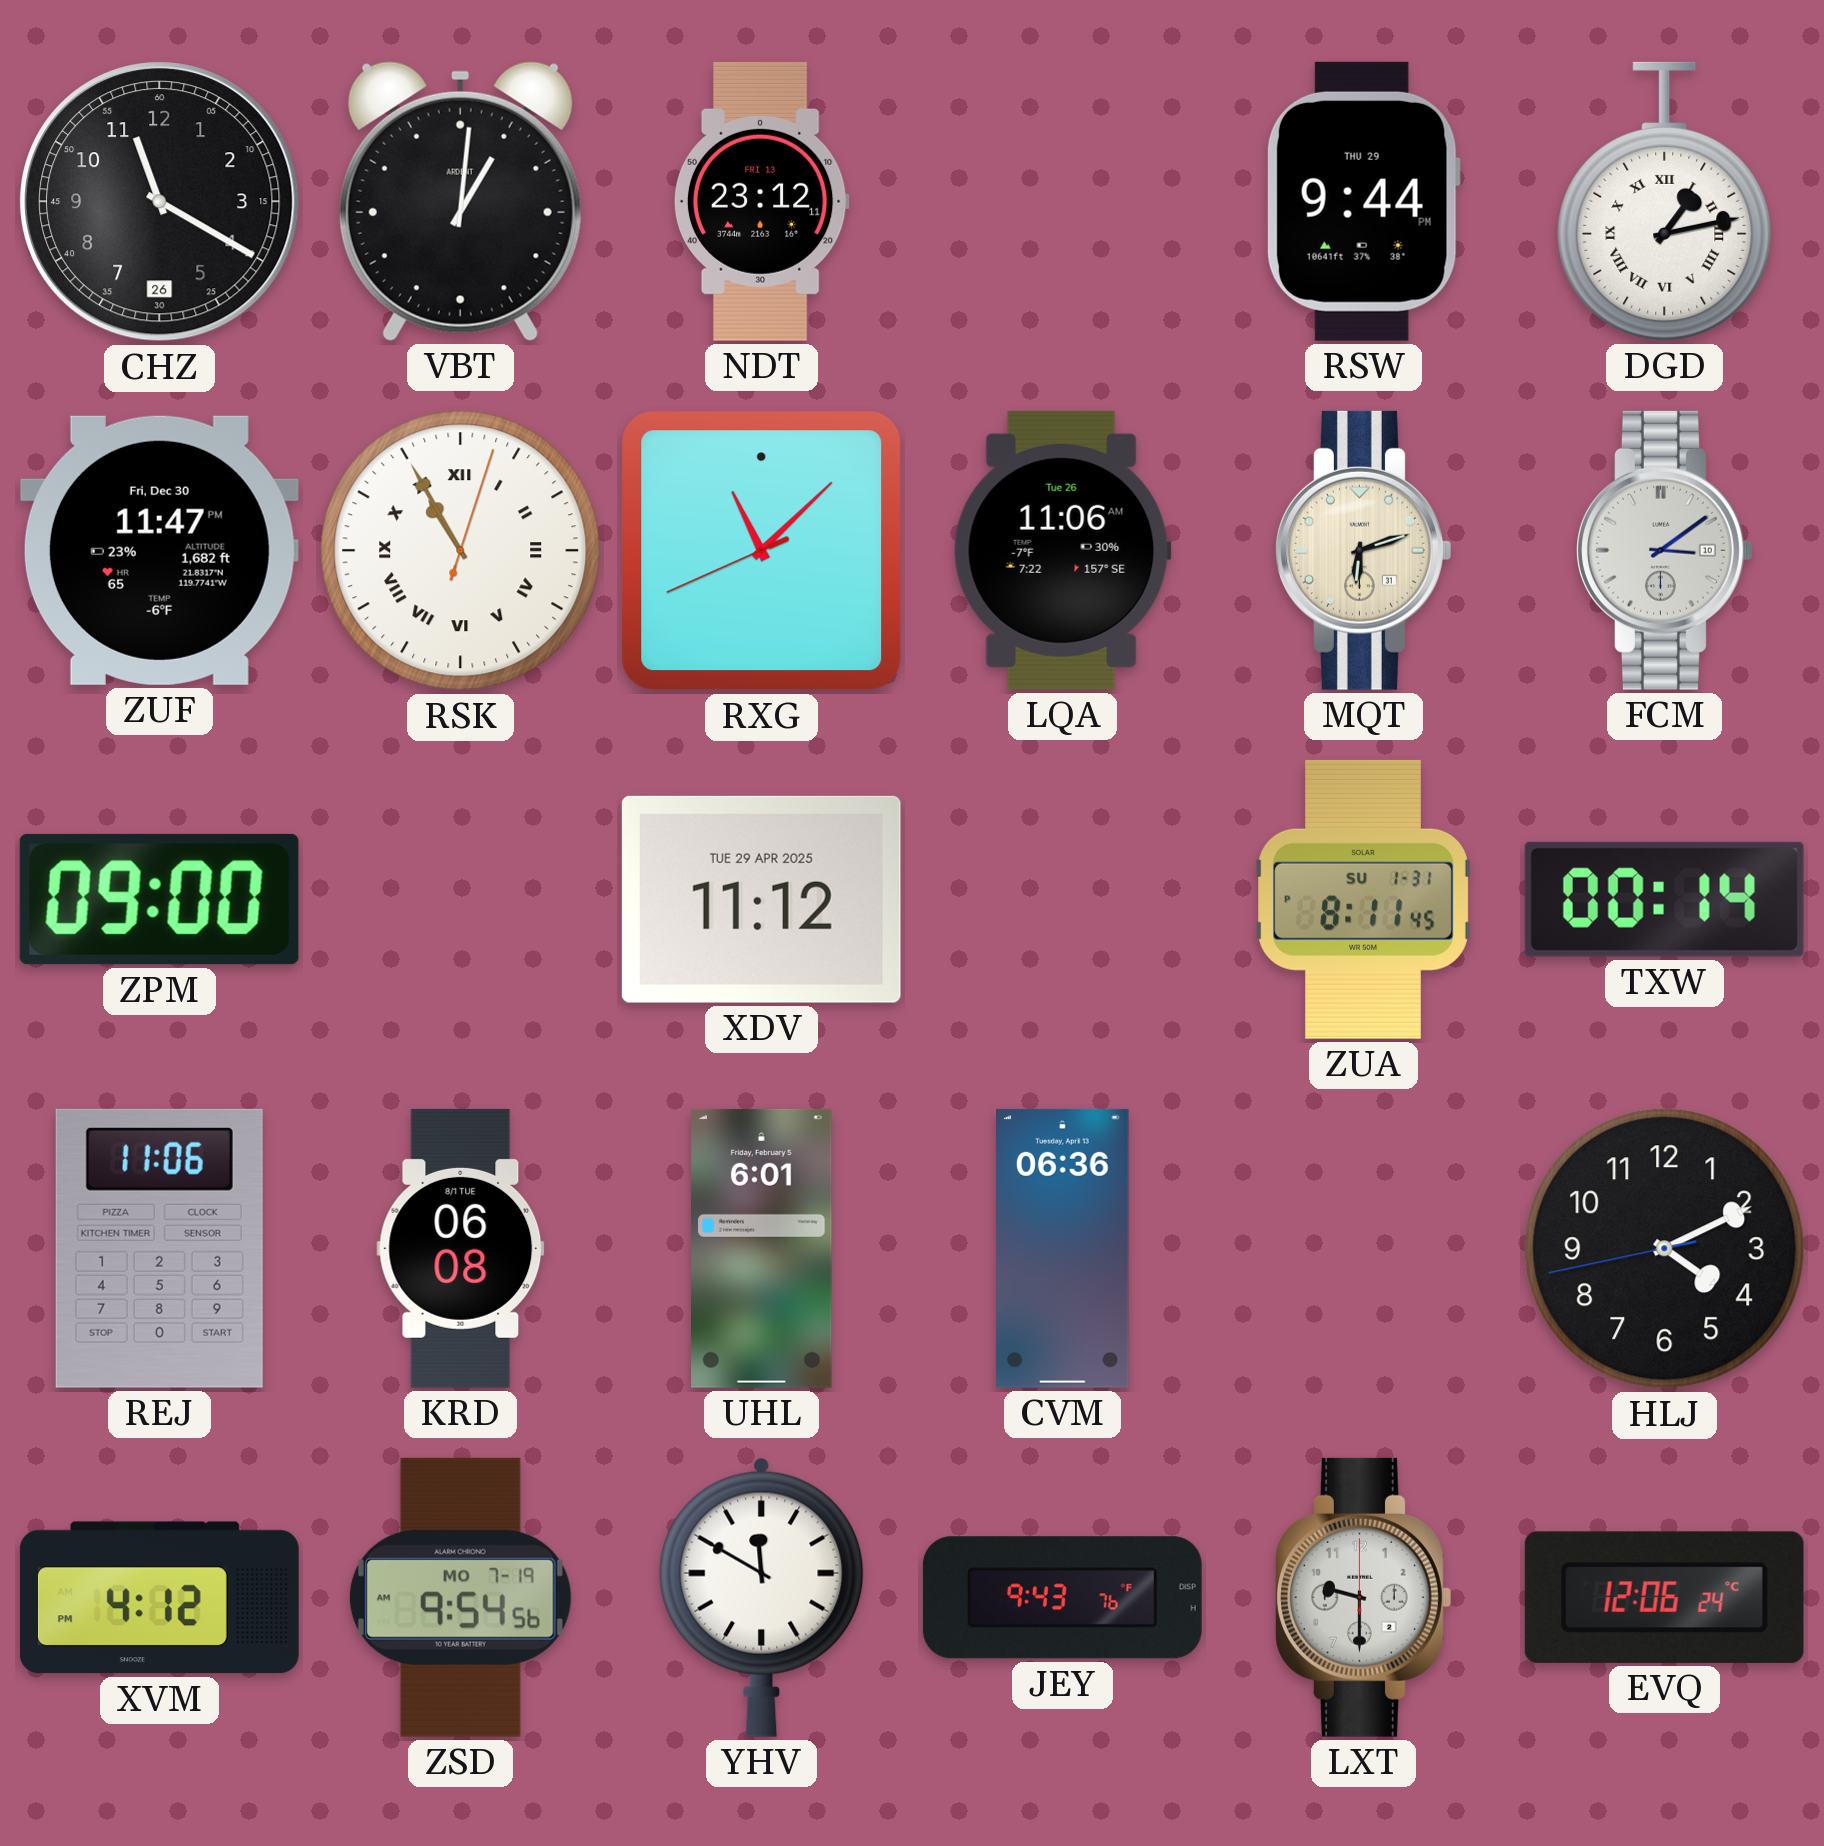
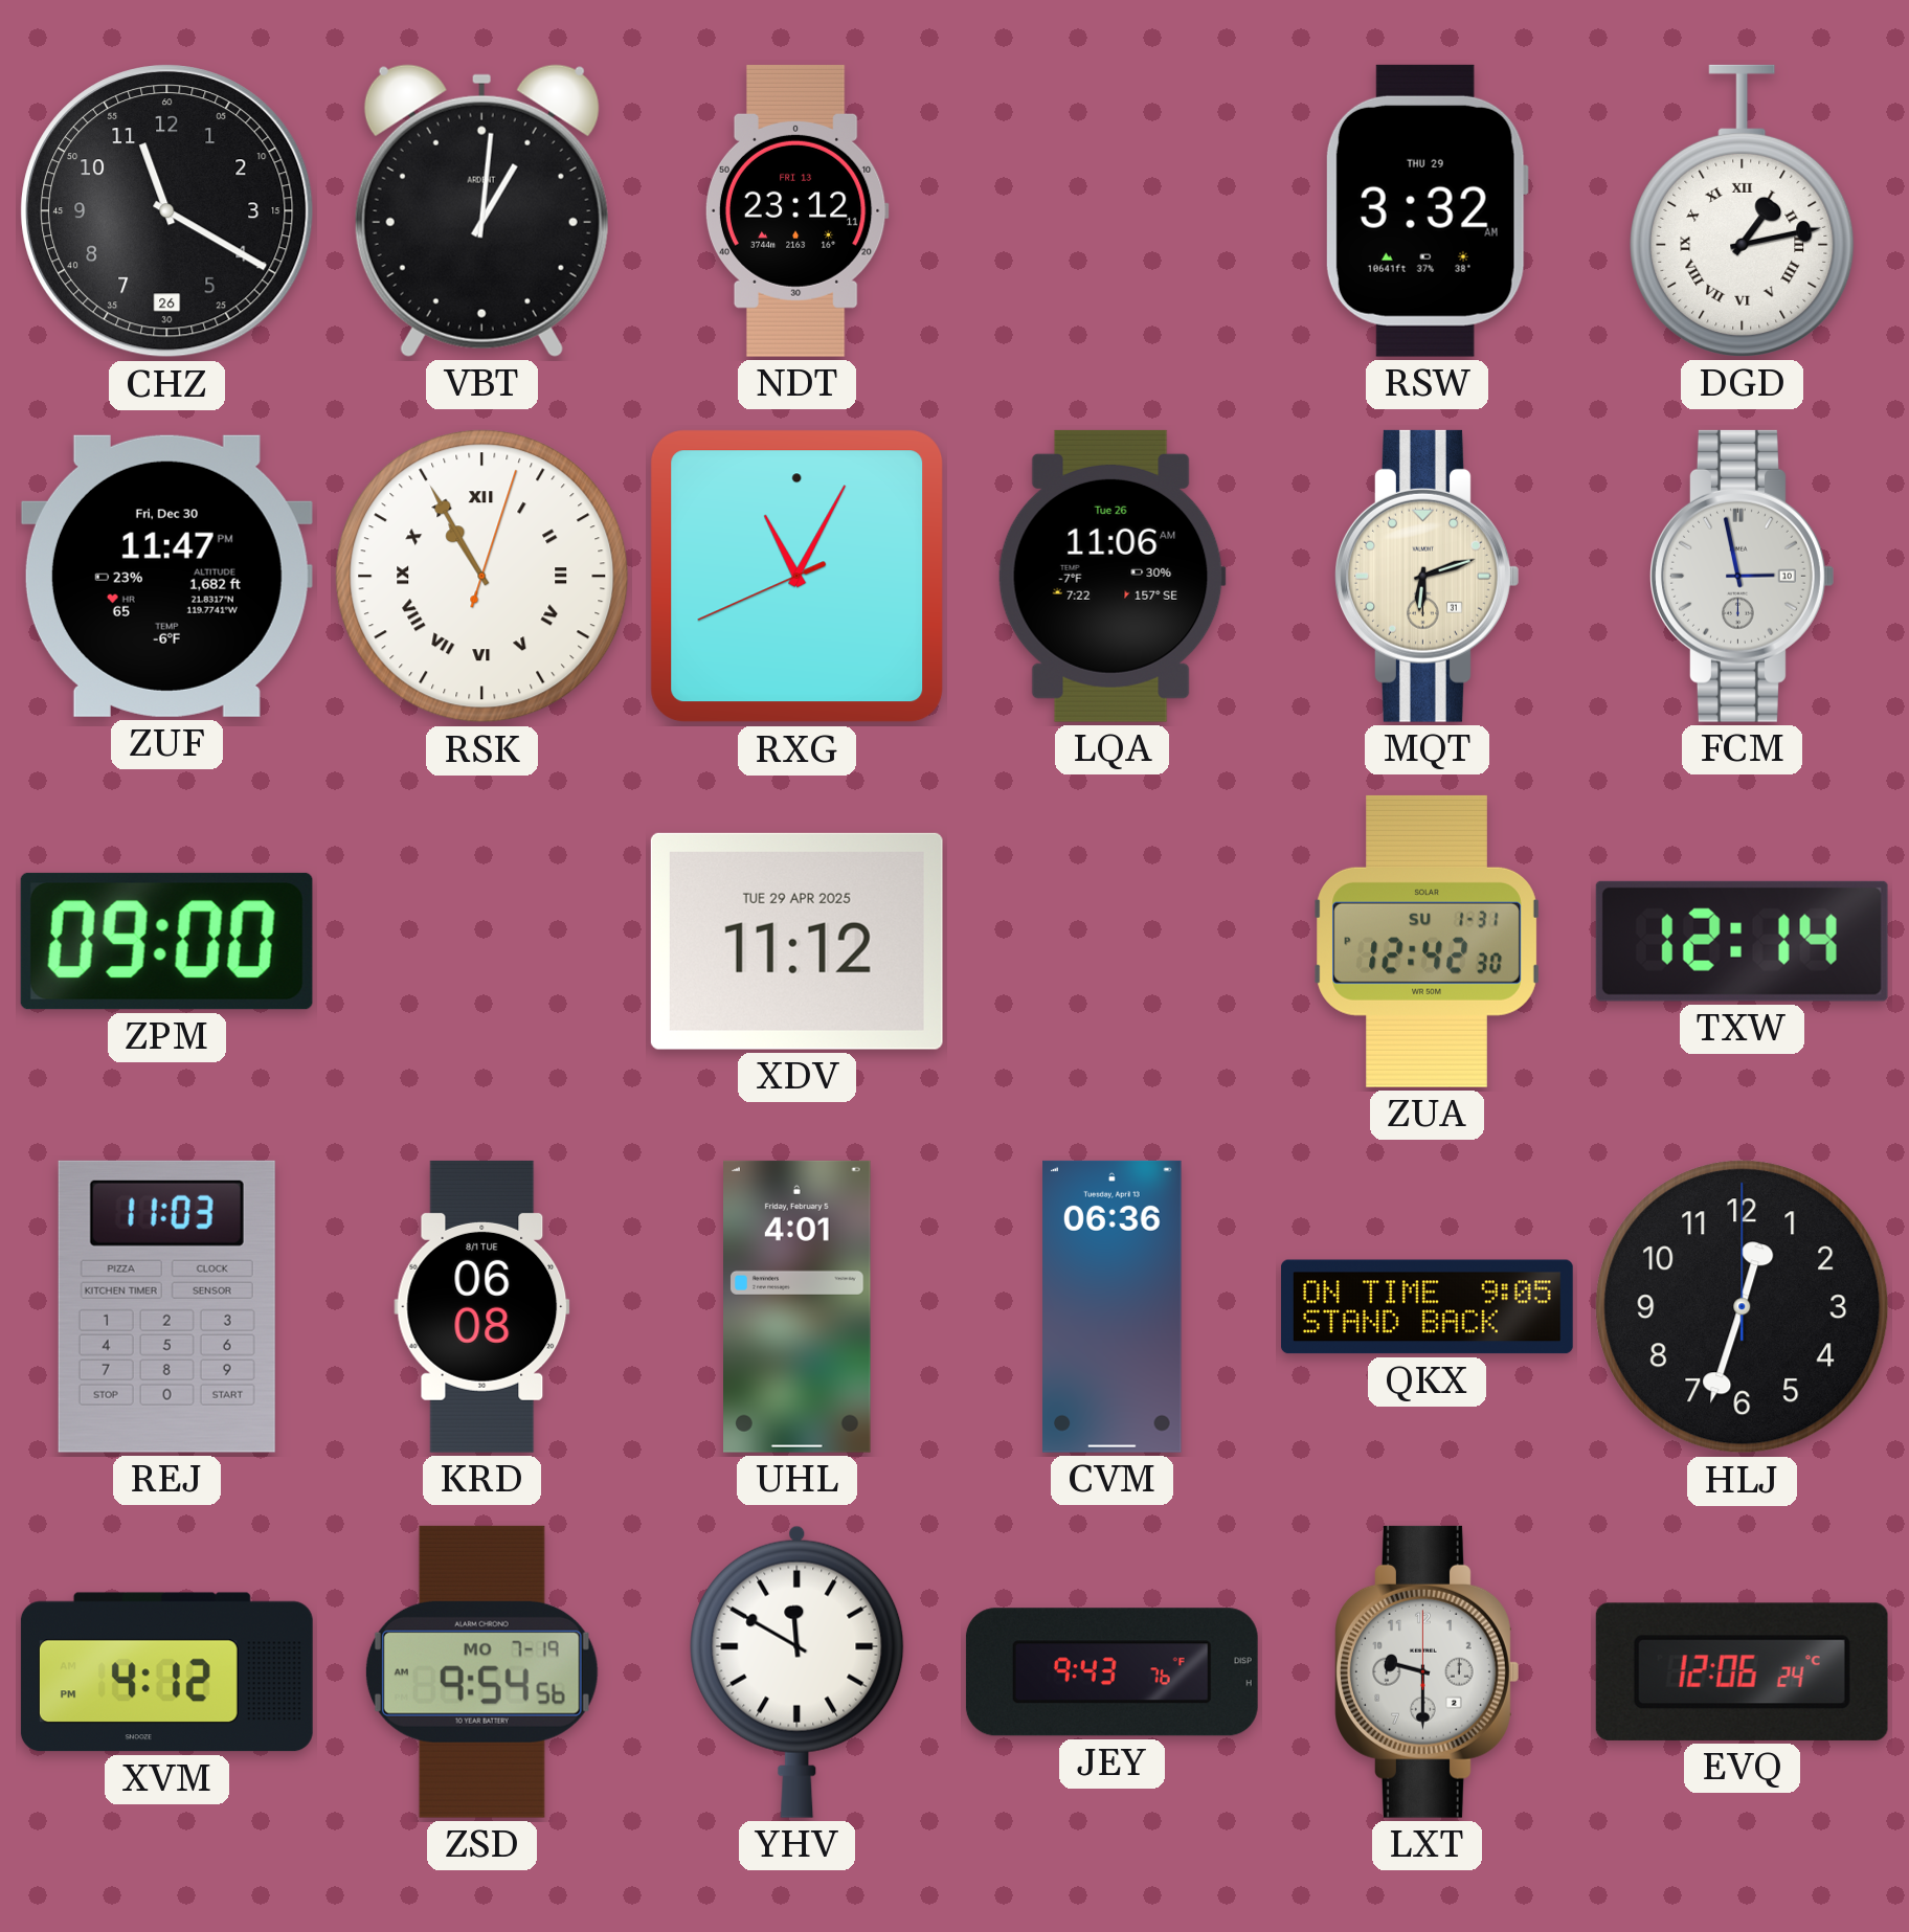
RSW: 9:44 -> 3:32
RXG: 11:07 -> 11:04
FCM: 3:09 -> 2:58
ZUA: 8:11 -> 12:42
TXW: 00:14 -> 12:14
REJ: 11:06 -> 11:03
UHL: 6:01 -> 4:01
QKX: none -> 9:05
HLJ: 4:10 -> 12:33
